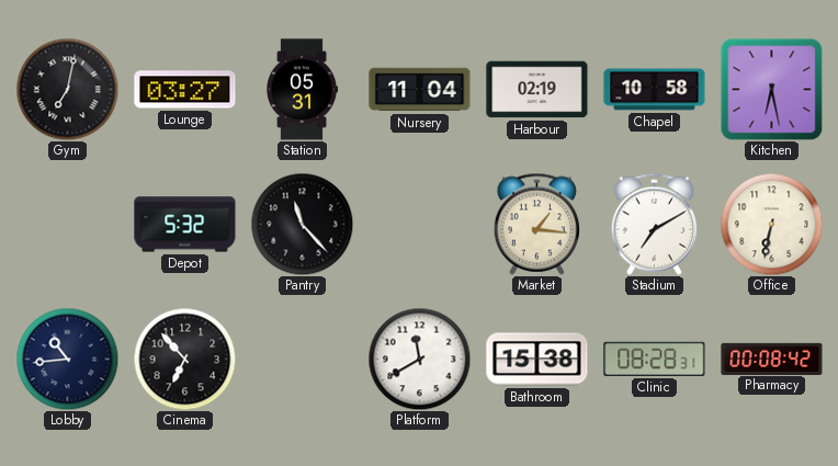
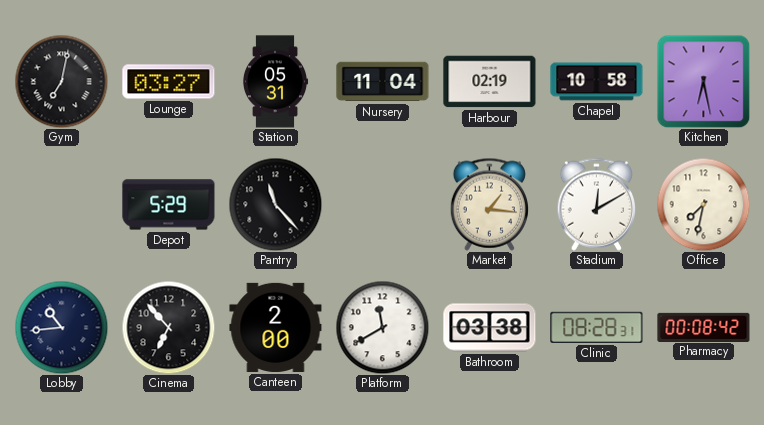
Depot: 5:32 -> 5:29
Stadium: 7:10 -> 12:10
Office: 6:32 -> 7:32
Canteen: none -> 2:00
Bathroom: 15:38 -> 03:38
